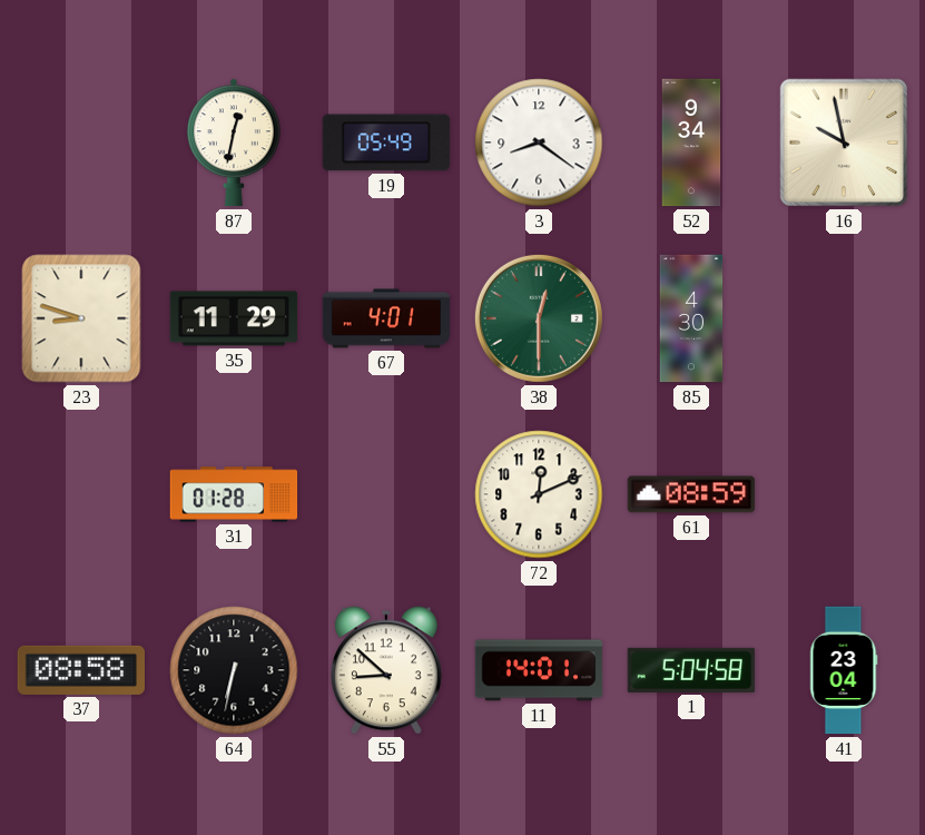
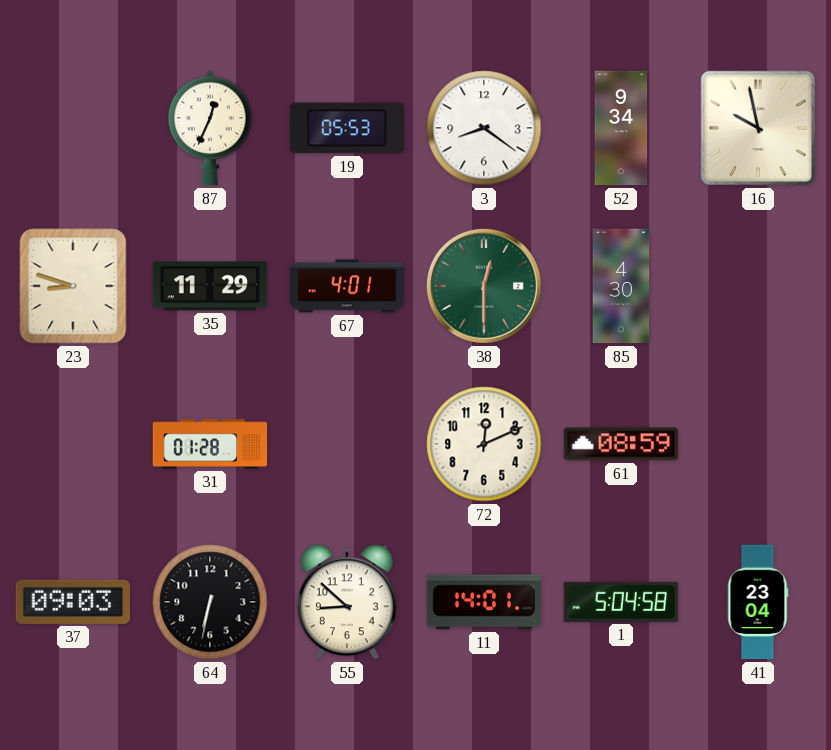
87: 12:32 -> 12:34
19: 05:49 -> 05:53
37: 08:58 -> 09:03
